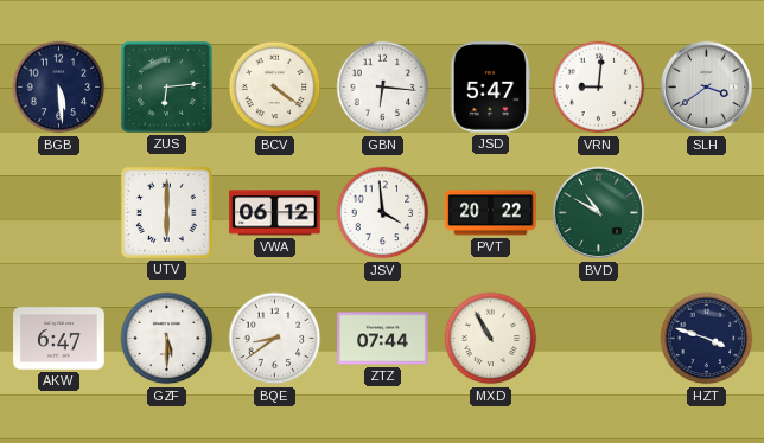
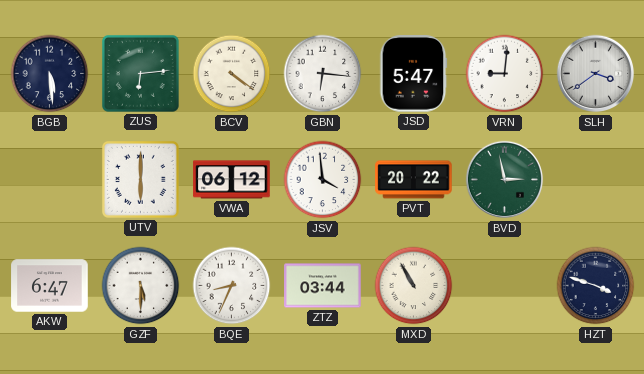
BVD: 10:50 -> 2:58
BQE: 8:39 -> 8:34
ZTZ: 07:44 -> 03:44
